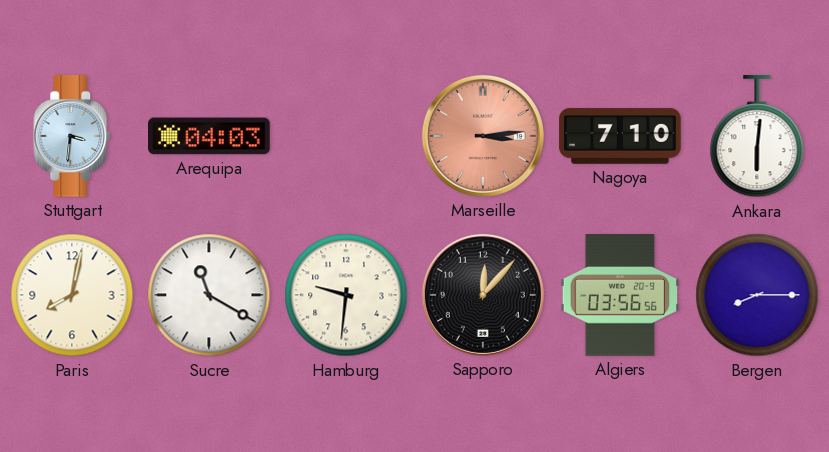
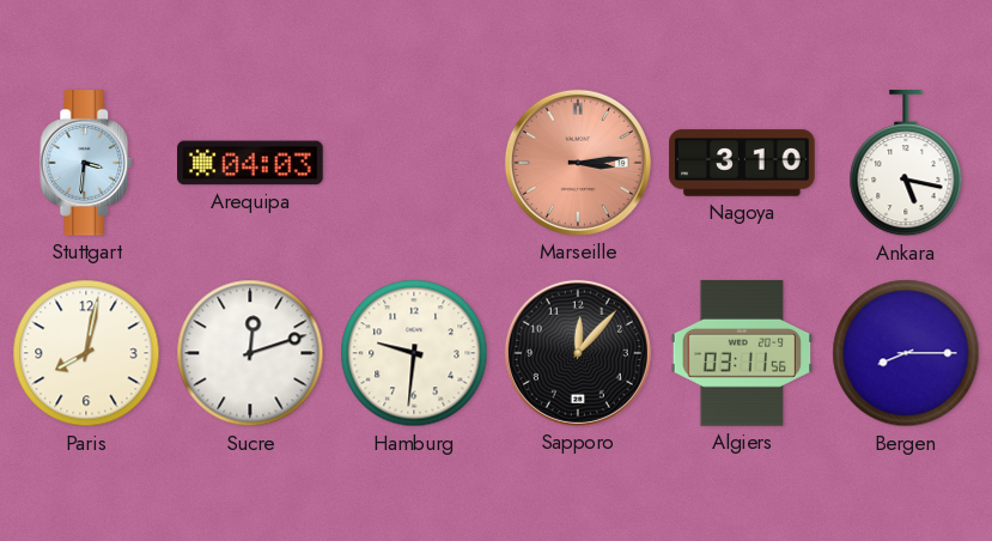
Nagoya: 7:10 -> 3:10
Ankara: 6:01 -> 5:17
Sucre: 11:20 -> 12:12
Algiers: 03:56 -> 03:11
